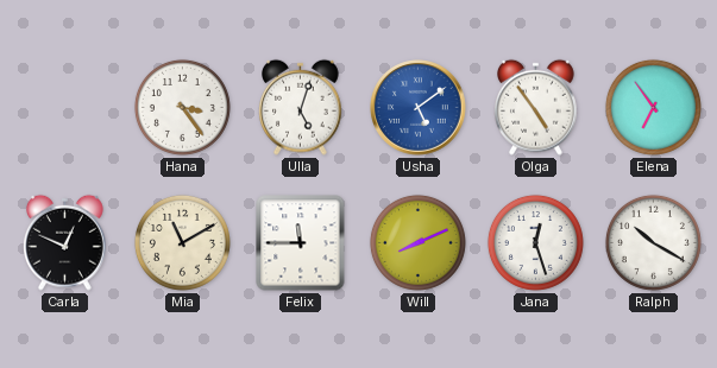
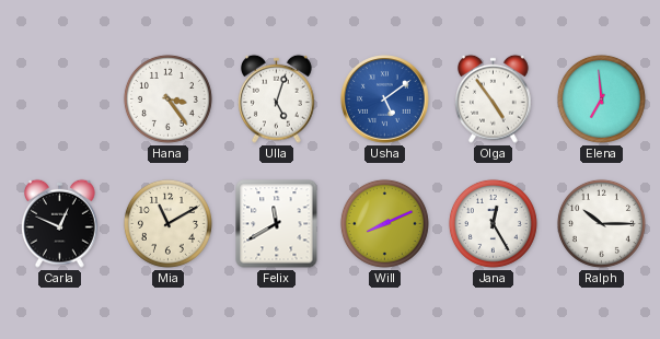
Elena: 6:54 -> 6:59
Felix: 11:45 -> 11:40
Jana: 12:27 -> 12:25
Ralph: 10:20 -> 10:15
